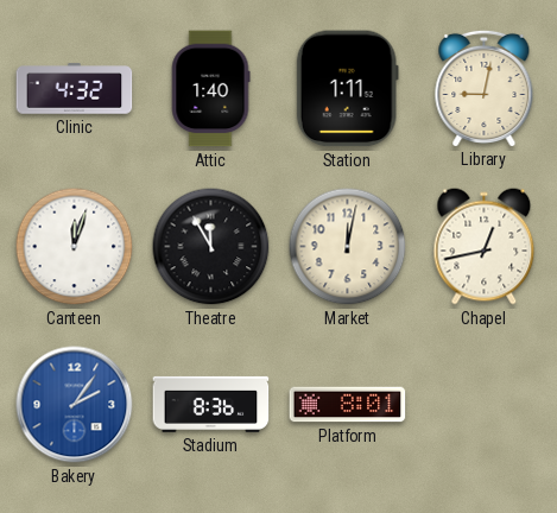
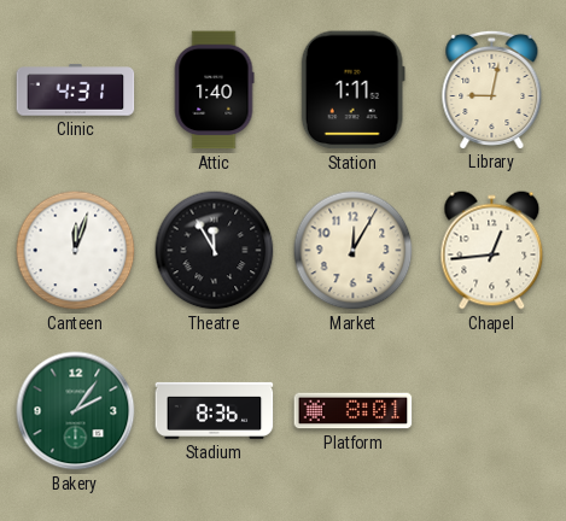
Clinic: 4:32 -> 4:31
Market: 12:02 -> 12:05
Chapel: 12:43 -> 12:44
Bakery dial: blue -> green
